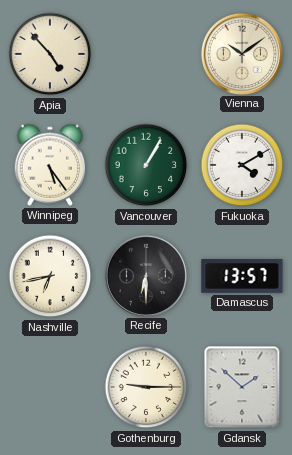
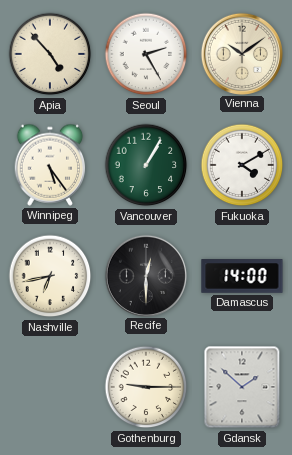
Seoul: none -> 2:25
Recife: 6:30 -> 12:30
Damascus: 13:57 -> 14:00
